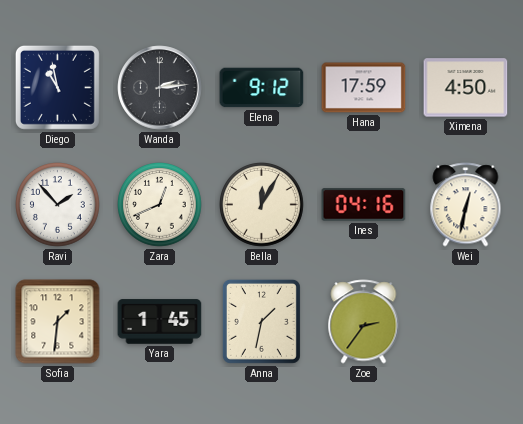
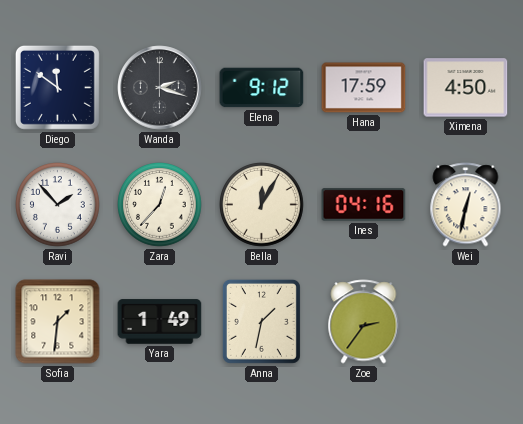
Diego: 10:58 -> 11:51
Wanda: 2:14 -> 2:18
Zara: 12:41 -> 12:37
Yara: 1:45 -> 1:49
